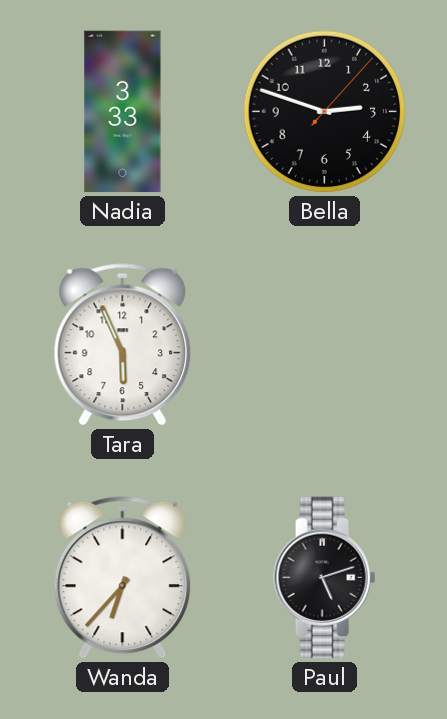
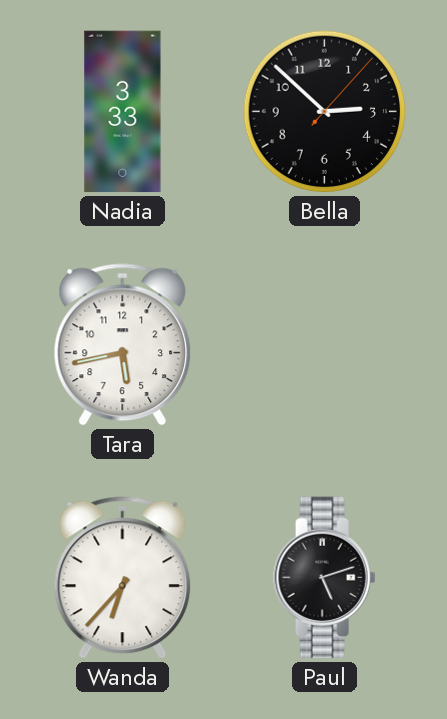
Bella: 2:48 -> 2:52
Tara: 5:56 -> 5:43
